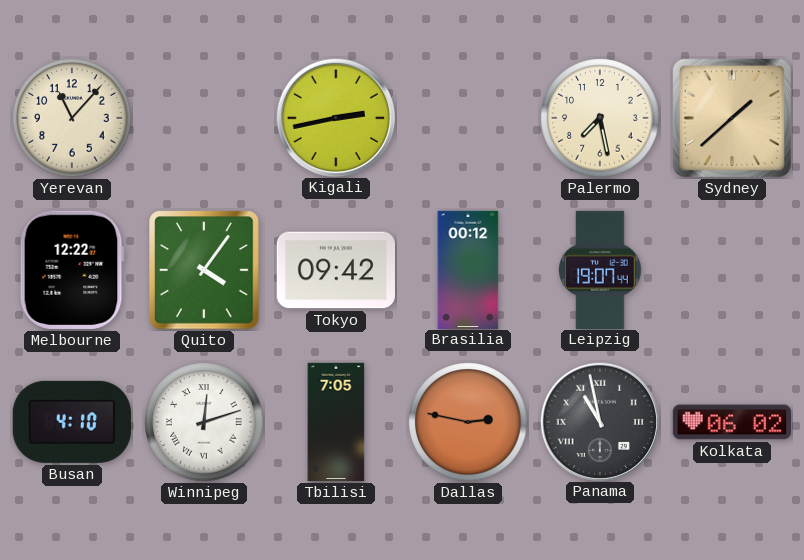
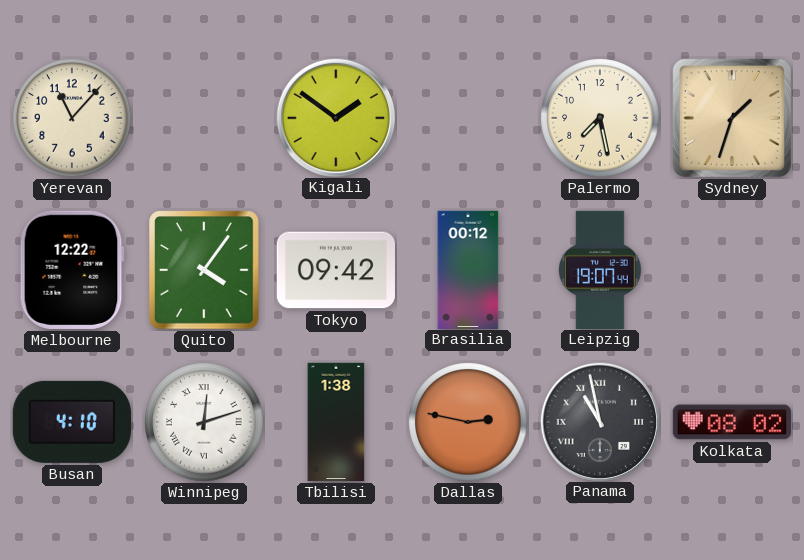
Kigali: 2:43 -> 1:51
Sydney: 1:38 -> 1:33
Tbilisi: 7:05 -> 1:38
Kolkata: 06:02 -> 08:02
